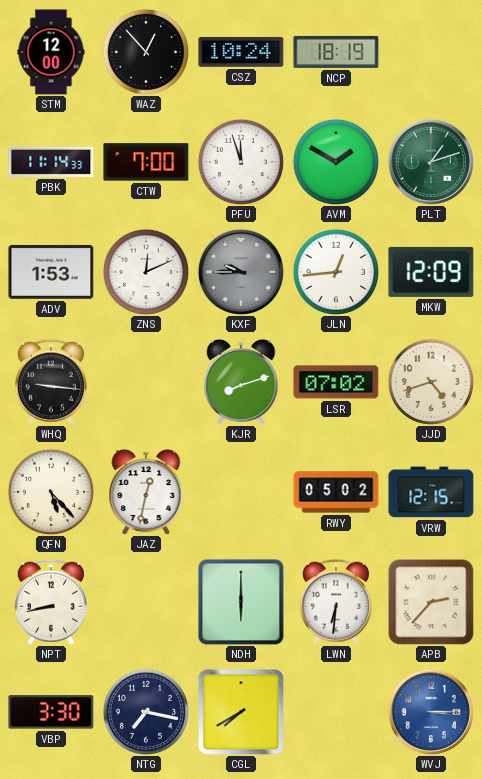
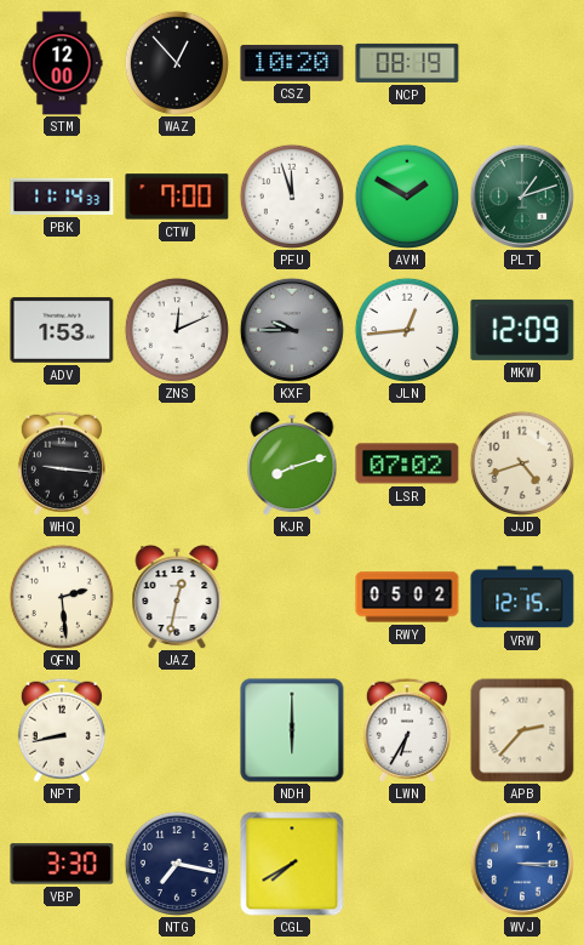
CSZ: 10:24 -> 10:20
NCP: 18:19 -> 08:19
QFN: 5:23 -> 2:29
LWN: 6:31 -> 6:35
